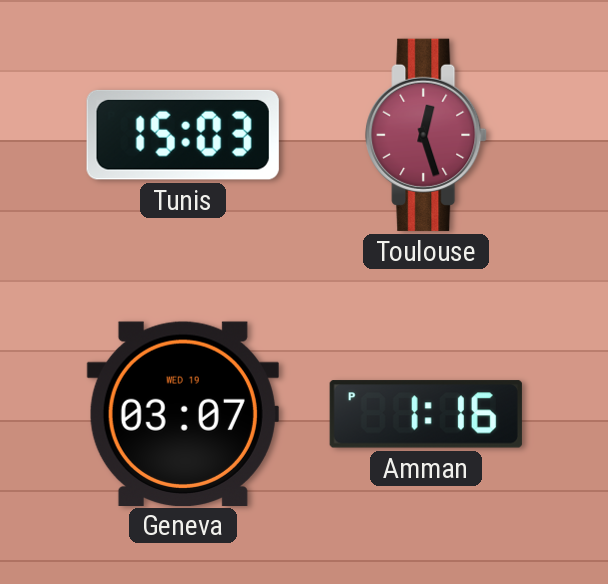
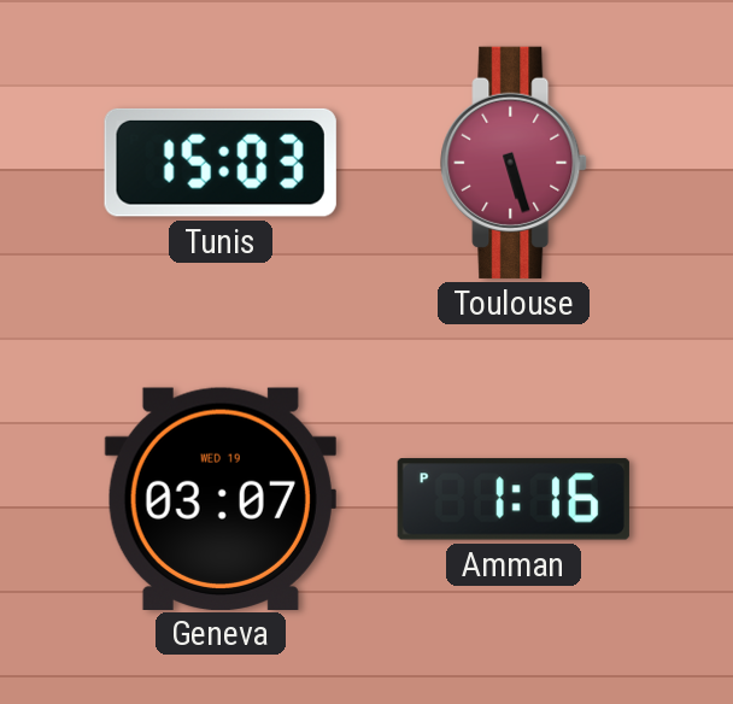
Toulouse: 12:27 -> 5:27
